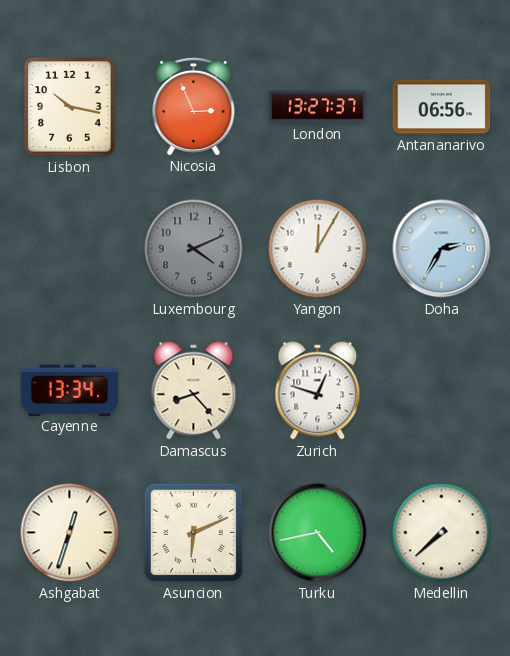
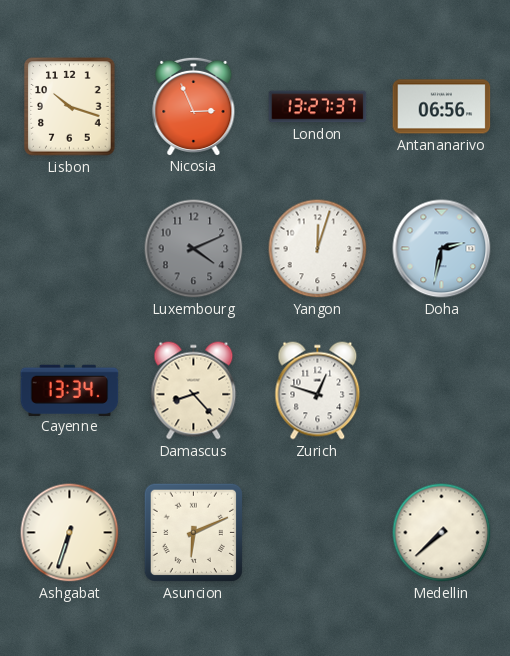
Lisbon: 10:17 -> 10:18
Yangon: 12:05 -> 12:03
Doha: 2:35 -> 2:32
Ashgabat: 12:33 -> 6:33
Turku: 4:43 -> none
